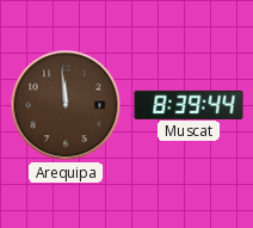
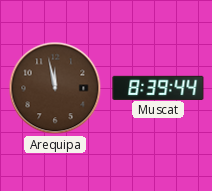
Arequipa: 11:59 -> 11:58
